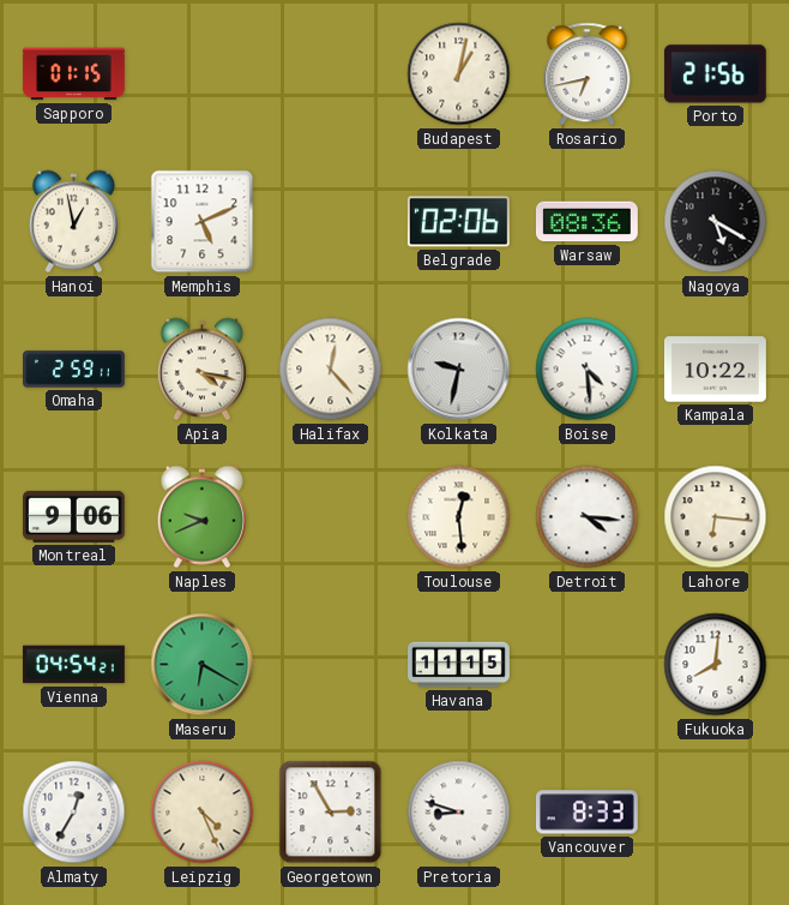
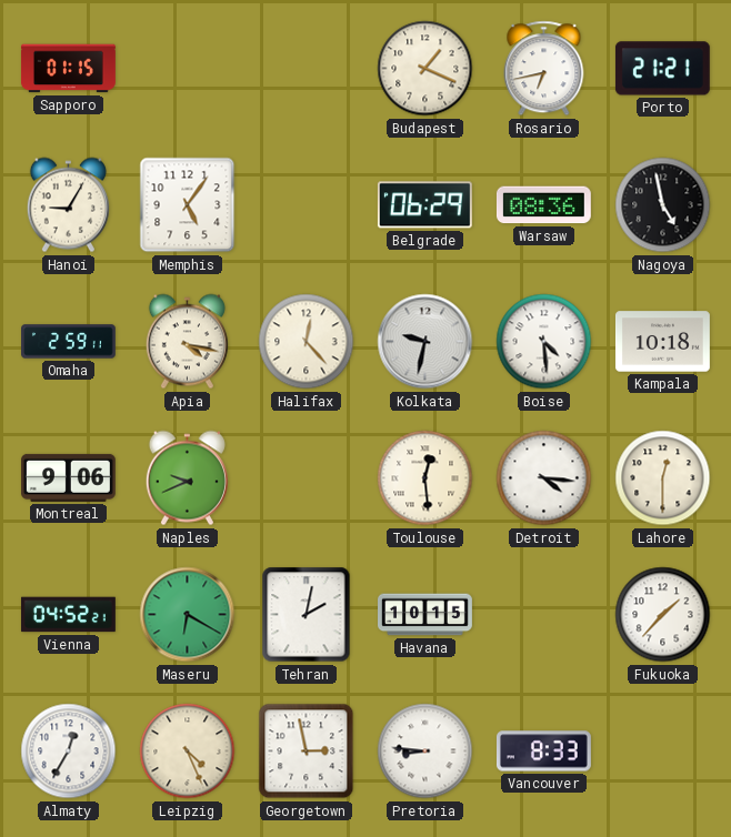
Budapest: 1:02 -> 1:19
Porto: 21:56 -> 21:21
Hanoi: 12:58 -> 9:05
Memphis: 5:11 -> 5:06
Belgrade: 02:06 -> 06:29
Nagoya: 5:20 -> 4:58
Kampala: 10:22 -> 10:18
Lahore: 6:16 -> 12:30
Vienna: 04:54 -> 04:52
Tehran: none -> 2:02
Havana: 11:15 -> 10:15
Fukuoka: 8:01 -> 1:37
Georgetown: 2:55 -> 2:58
Pretoria: 8:48 -> 8:46
